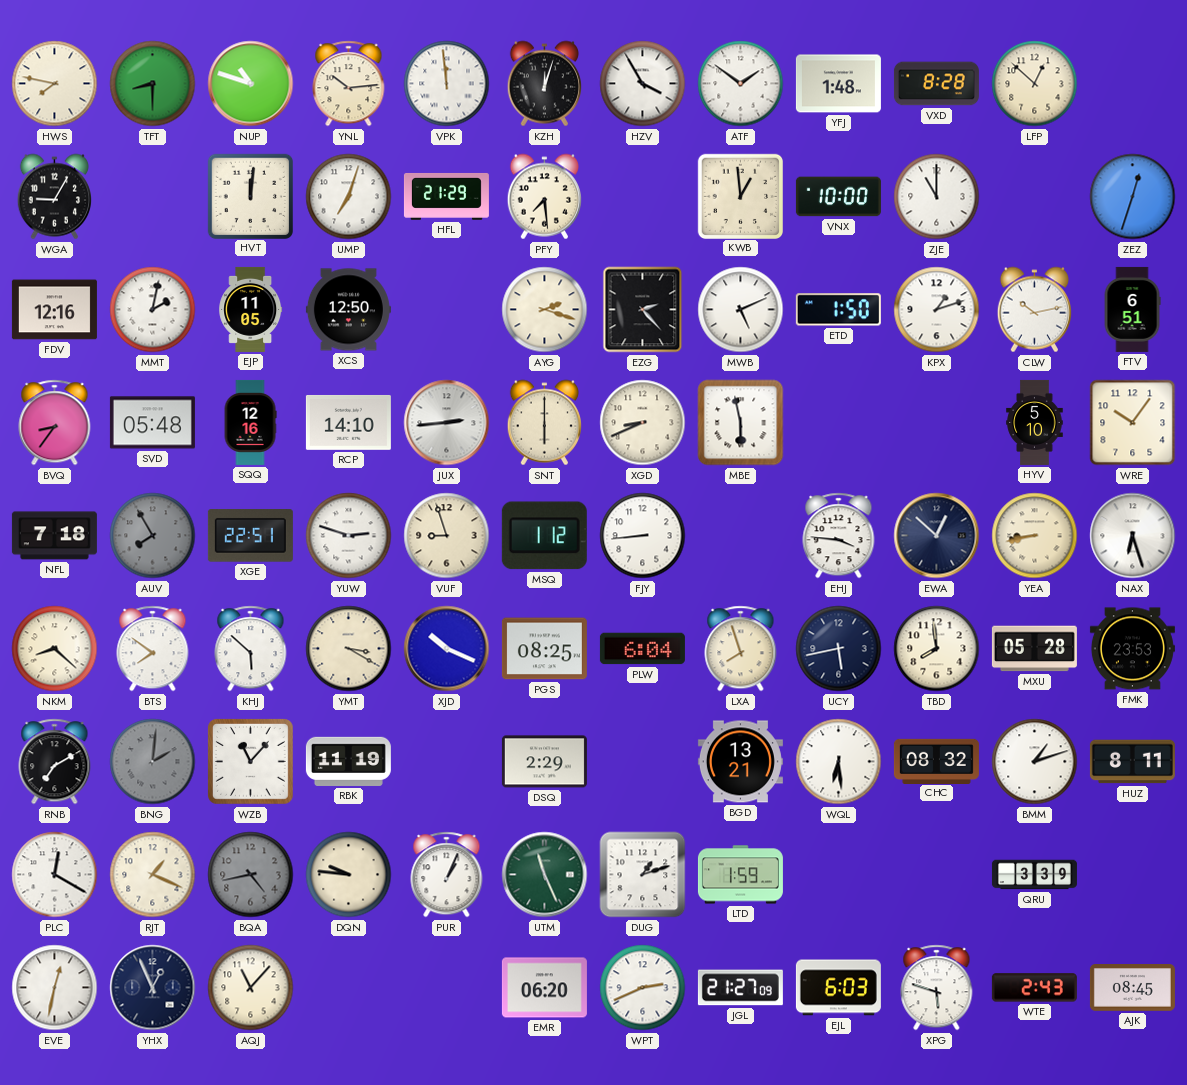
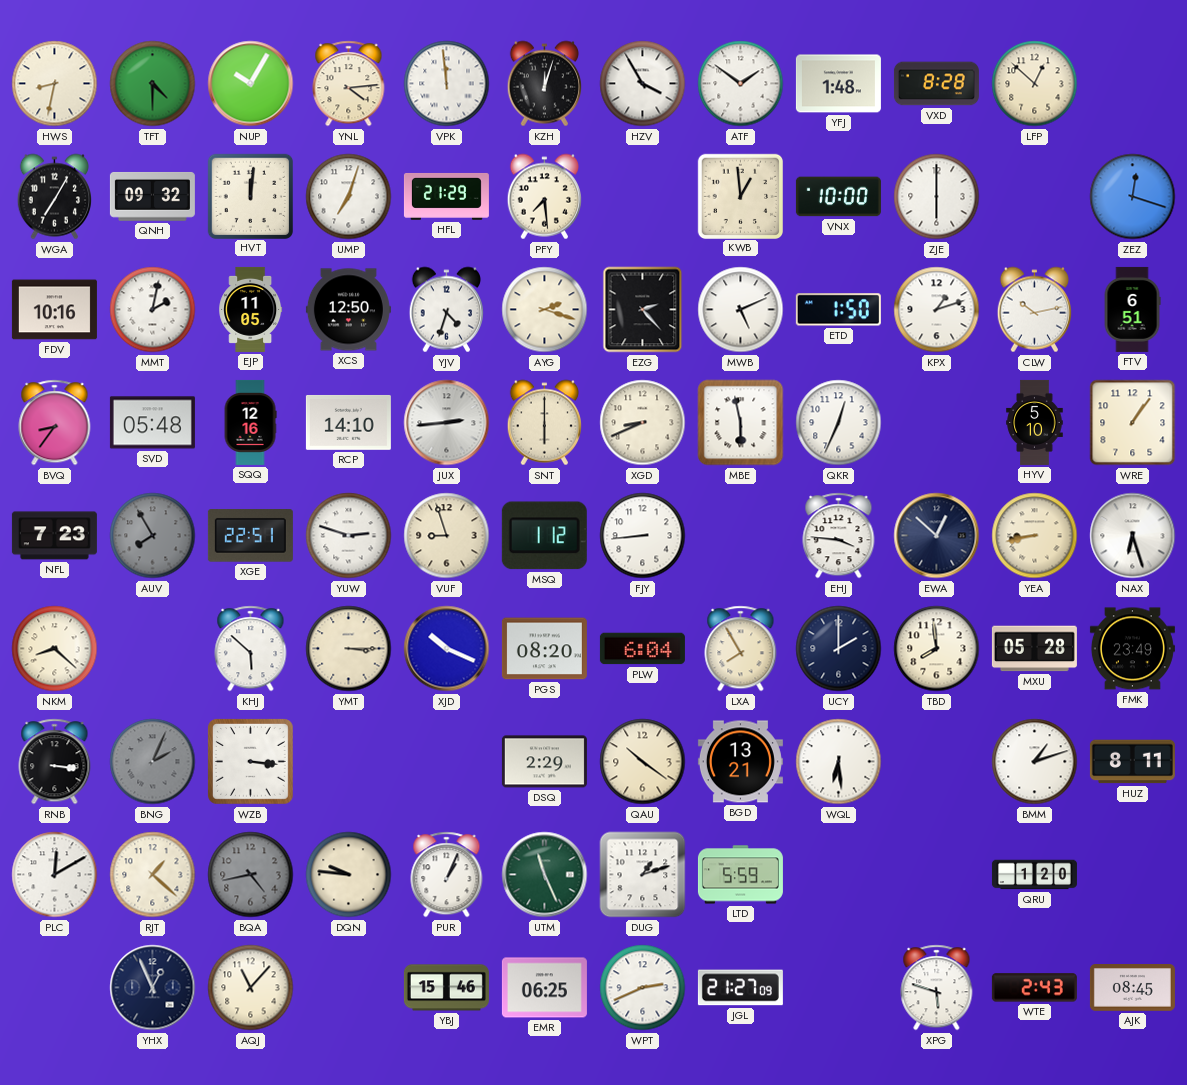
HWS: 7:47 -> 8:32
TFT: 8:30 -> 4:30
NUP: 10:48 -> 10:05
YNL: 10:14 -> 4:14
WGA: 9:05 -> 7:05
QNH: none -> 09:32
ZJE: 11:00 -> 6:00
ZEZ: 12:33 -> 12:18
FDV: 12:16 -> 10:16
YJV: none -> 4:33
QKR: none -> 12:34
WRE: 10:06 -> 1:06
NFL: 7:18 -> 7:23
BTS: 7:51 -> none
YMT: 3:20 -> 3:15
PGS: 08:25 -> 08:20
LXA: 7:57 -> 7:55
UCY: 5:43 -> 2:00
FMK: 23:53 -> 23:49
RNB: 7:10 -> 3:16
BNG: 2:01 -> 2:04
WZB: 11:07 -> 3:16
RBK: 11:19 -> none
QAU: none -> 10:21
CHC: 08:32 -> none
PLC: 12:20 -> 12:10
RJT: 1:19 -> 1:22
LTD: 1:59 -> 5:59
QRU: 3:39 -> 1:20
EVE: 12:32 -> none
YBJ: none -> 15:46
EMR: 06:20 -> 06:25
EJL: 6:03 -> none
